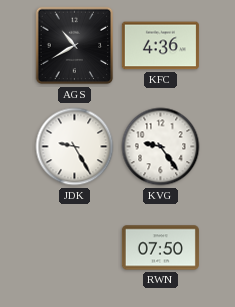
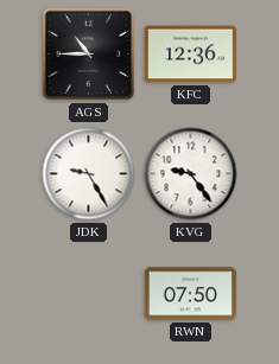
AGS: 10:40 -> 10:45
KFC: 4:36 -> 12:36
